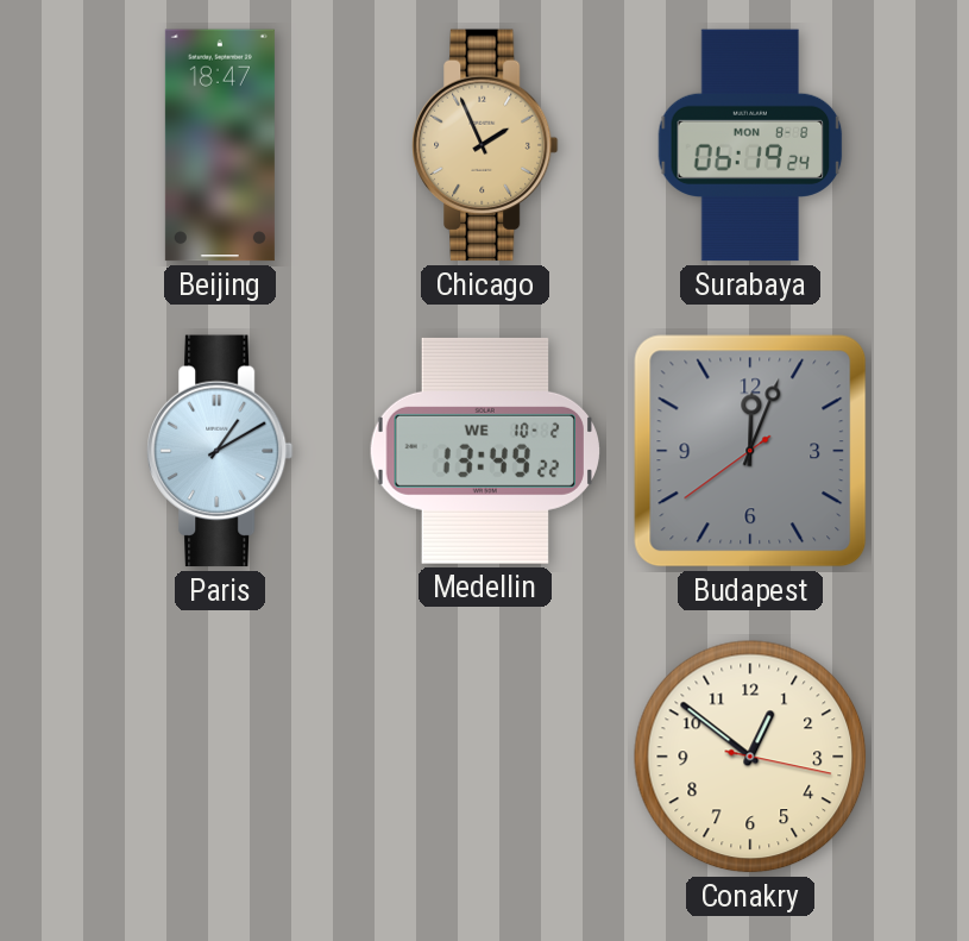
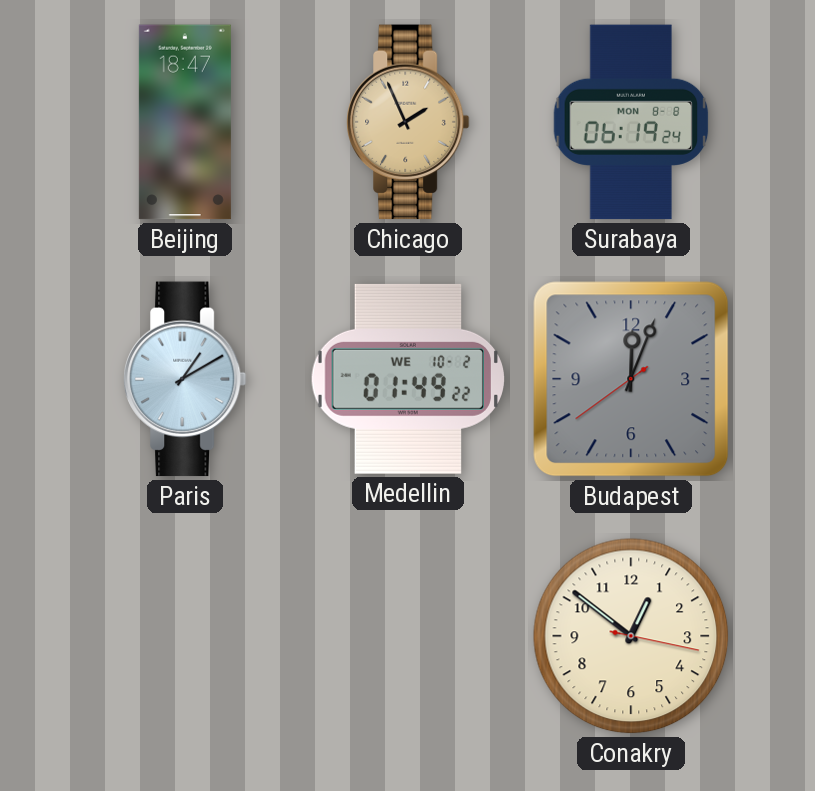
Medellin: 13:49 -> 01:49
